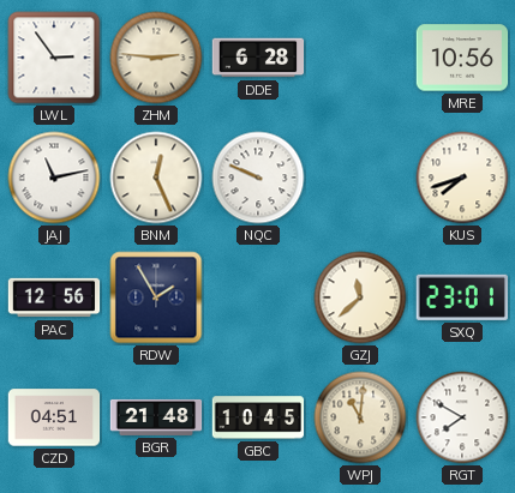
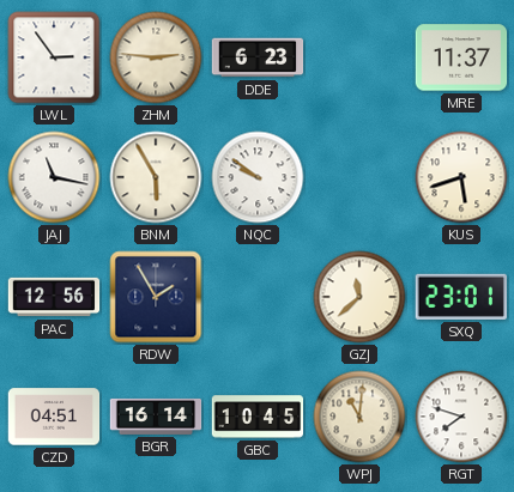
DDE: 6:28 -> 6:23
MRE: 10:56 -> 11:37
JAJ: 11:13 -> 11:17
BNM: 12:26 -> 5:55
NQC: 9:49 -> 9:51
KUS: 7:42 -> 5:42
BGR: 21:48 -> 16:14
RGT: 7:50 -> 7:48
